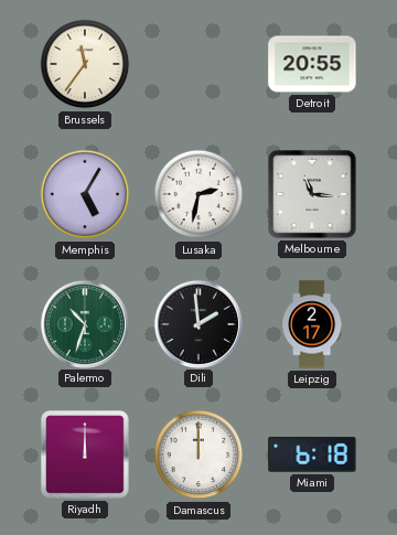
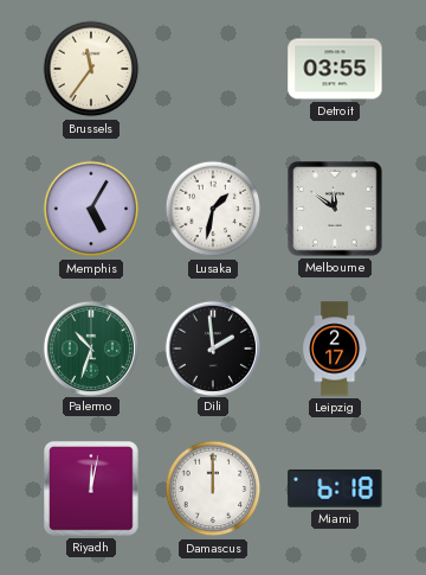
Detroit: 20:55 -> 03:55
Lusaka: 2:32 -> 1:32
Melbourne: 11:16 -> 11:51
Riyadh: 12:00 -> 12:02
